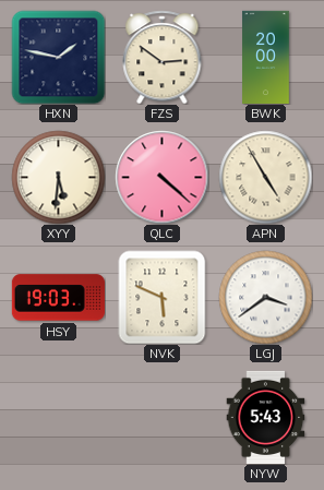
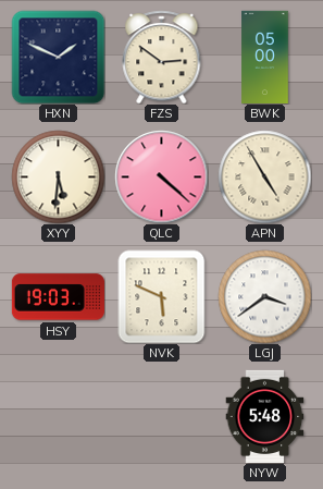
HXN: 1:47 -> 1:49
BWK: 20:00 -> 05:00
NYW: 5:43 -> 5:48
